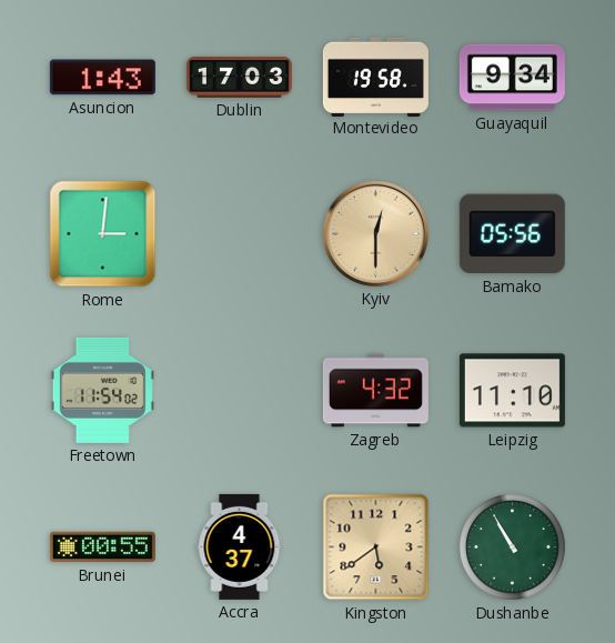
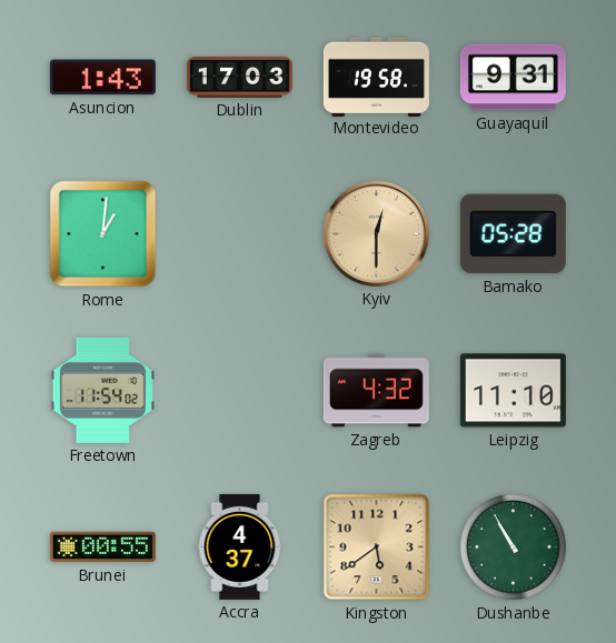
Guayaquil: 9:34 -> 9:31
Rome: 3:01 -> 1:01
Bamako: 05:56 -> 05:28
